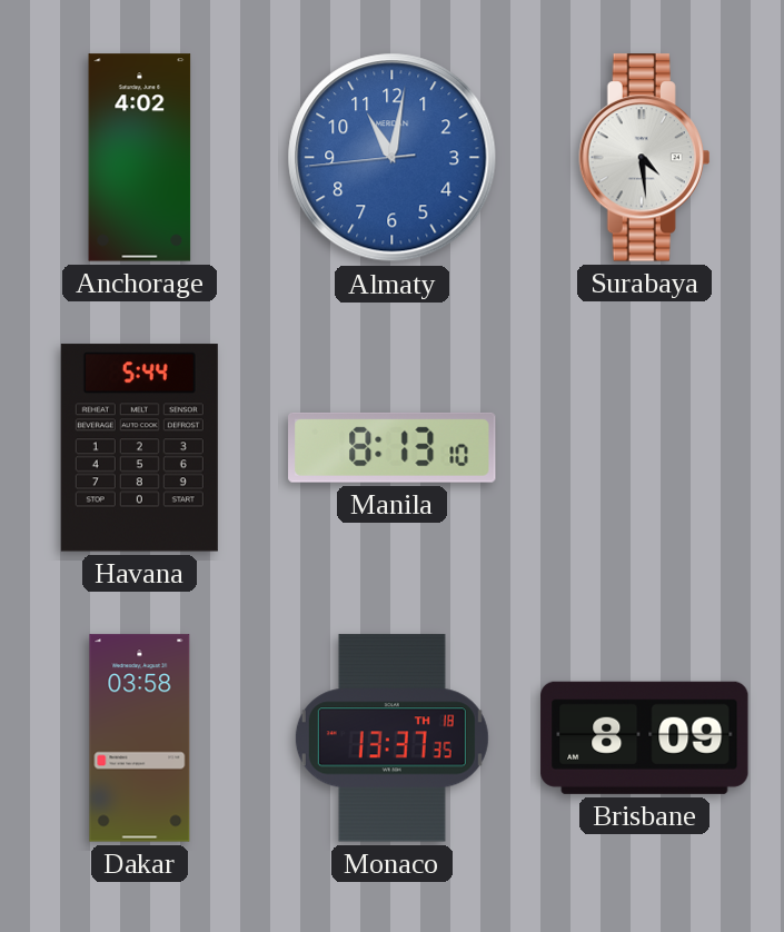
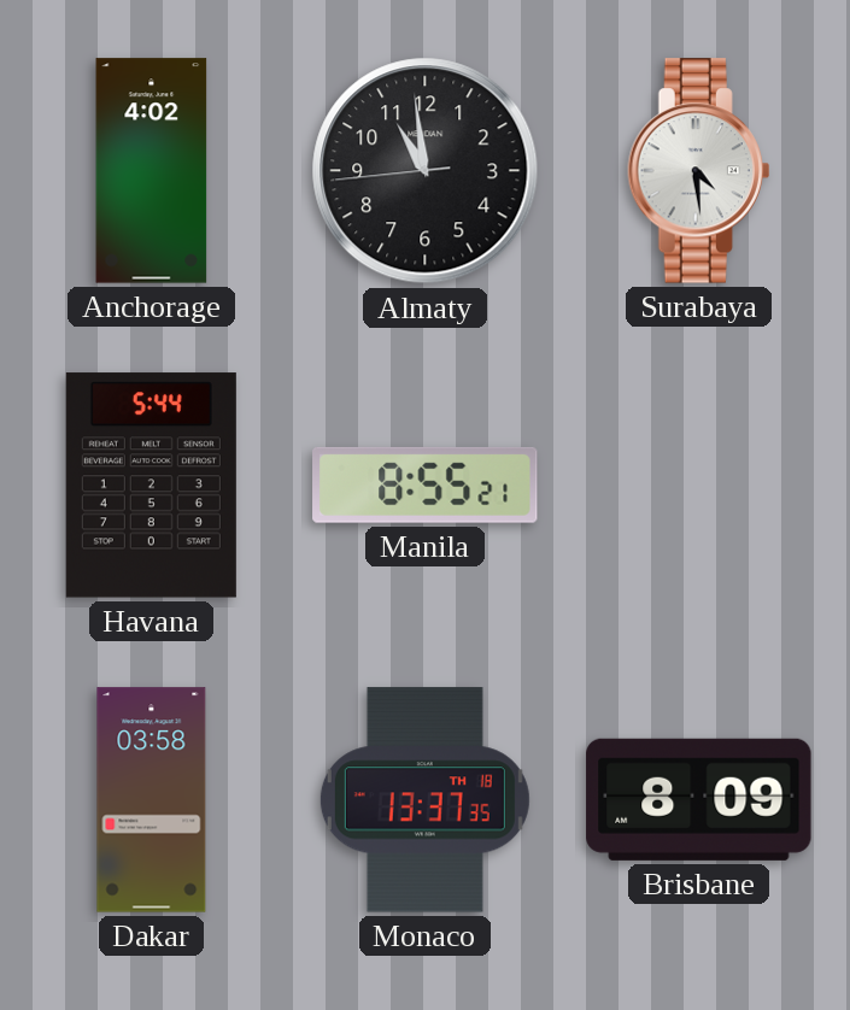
Almaty: 11:01 -> 10:58
Almaty dial: blue -> black
Manila: 8:13 -> 8:55
